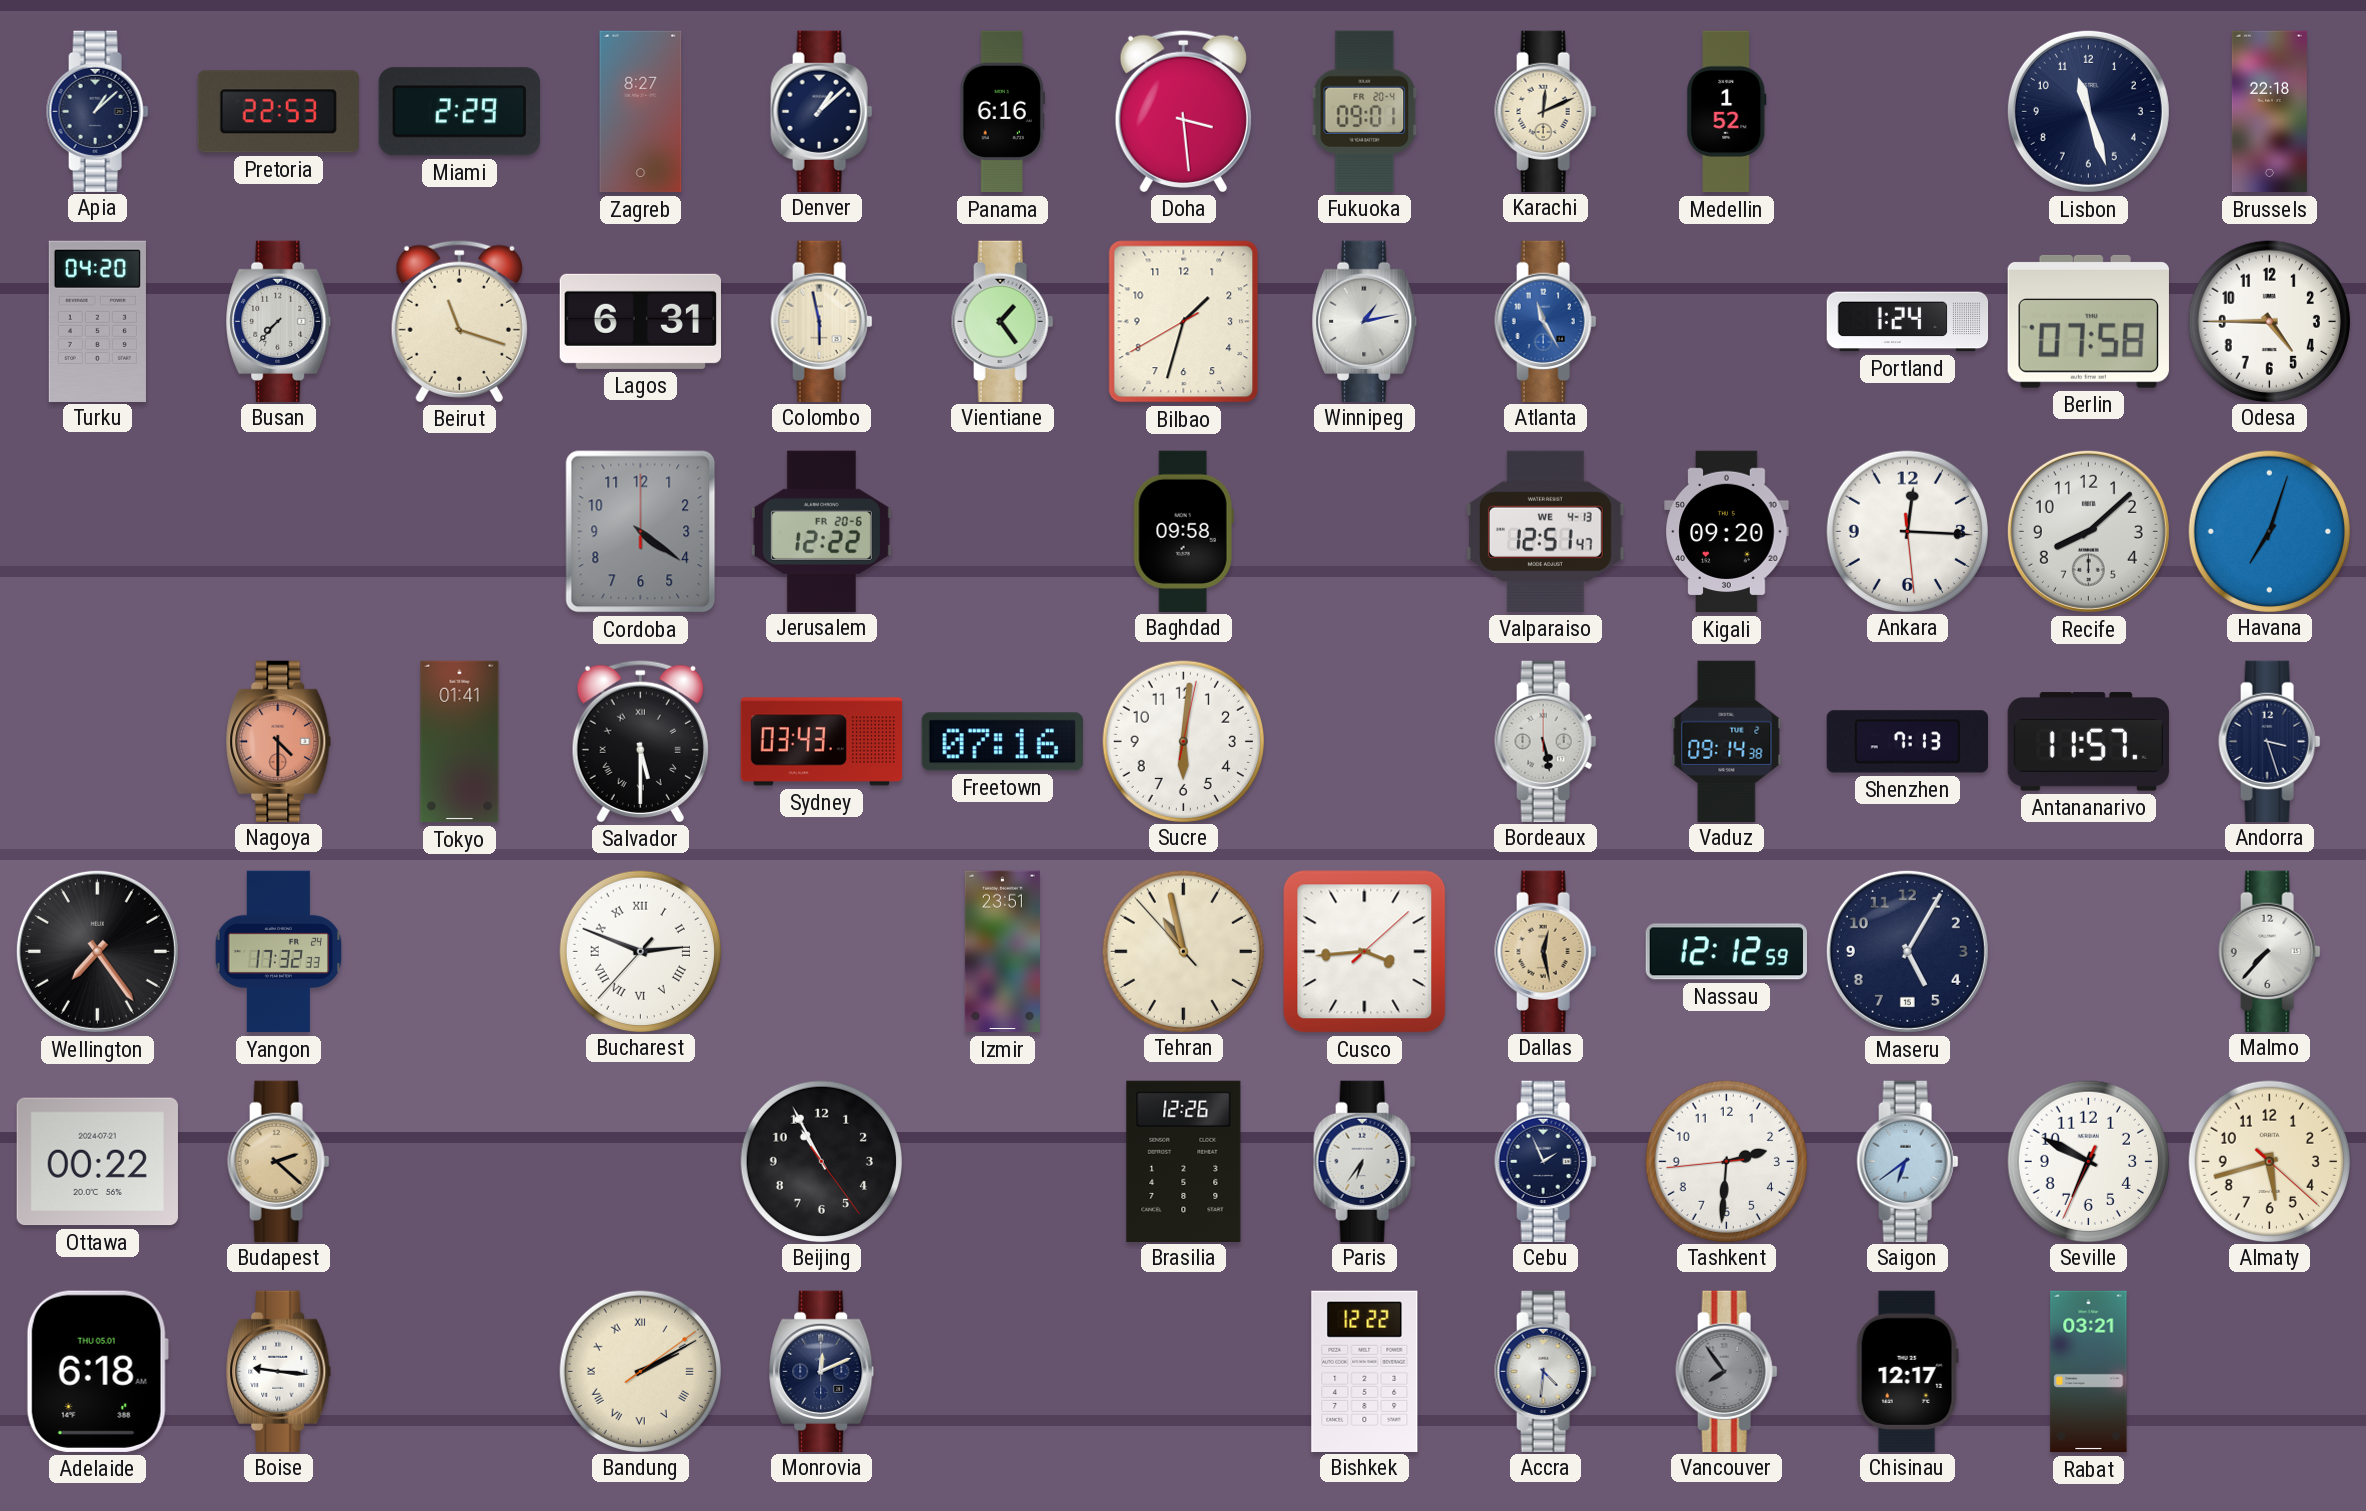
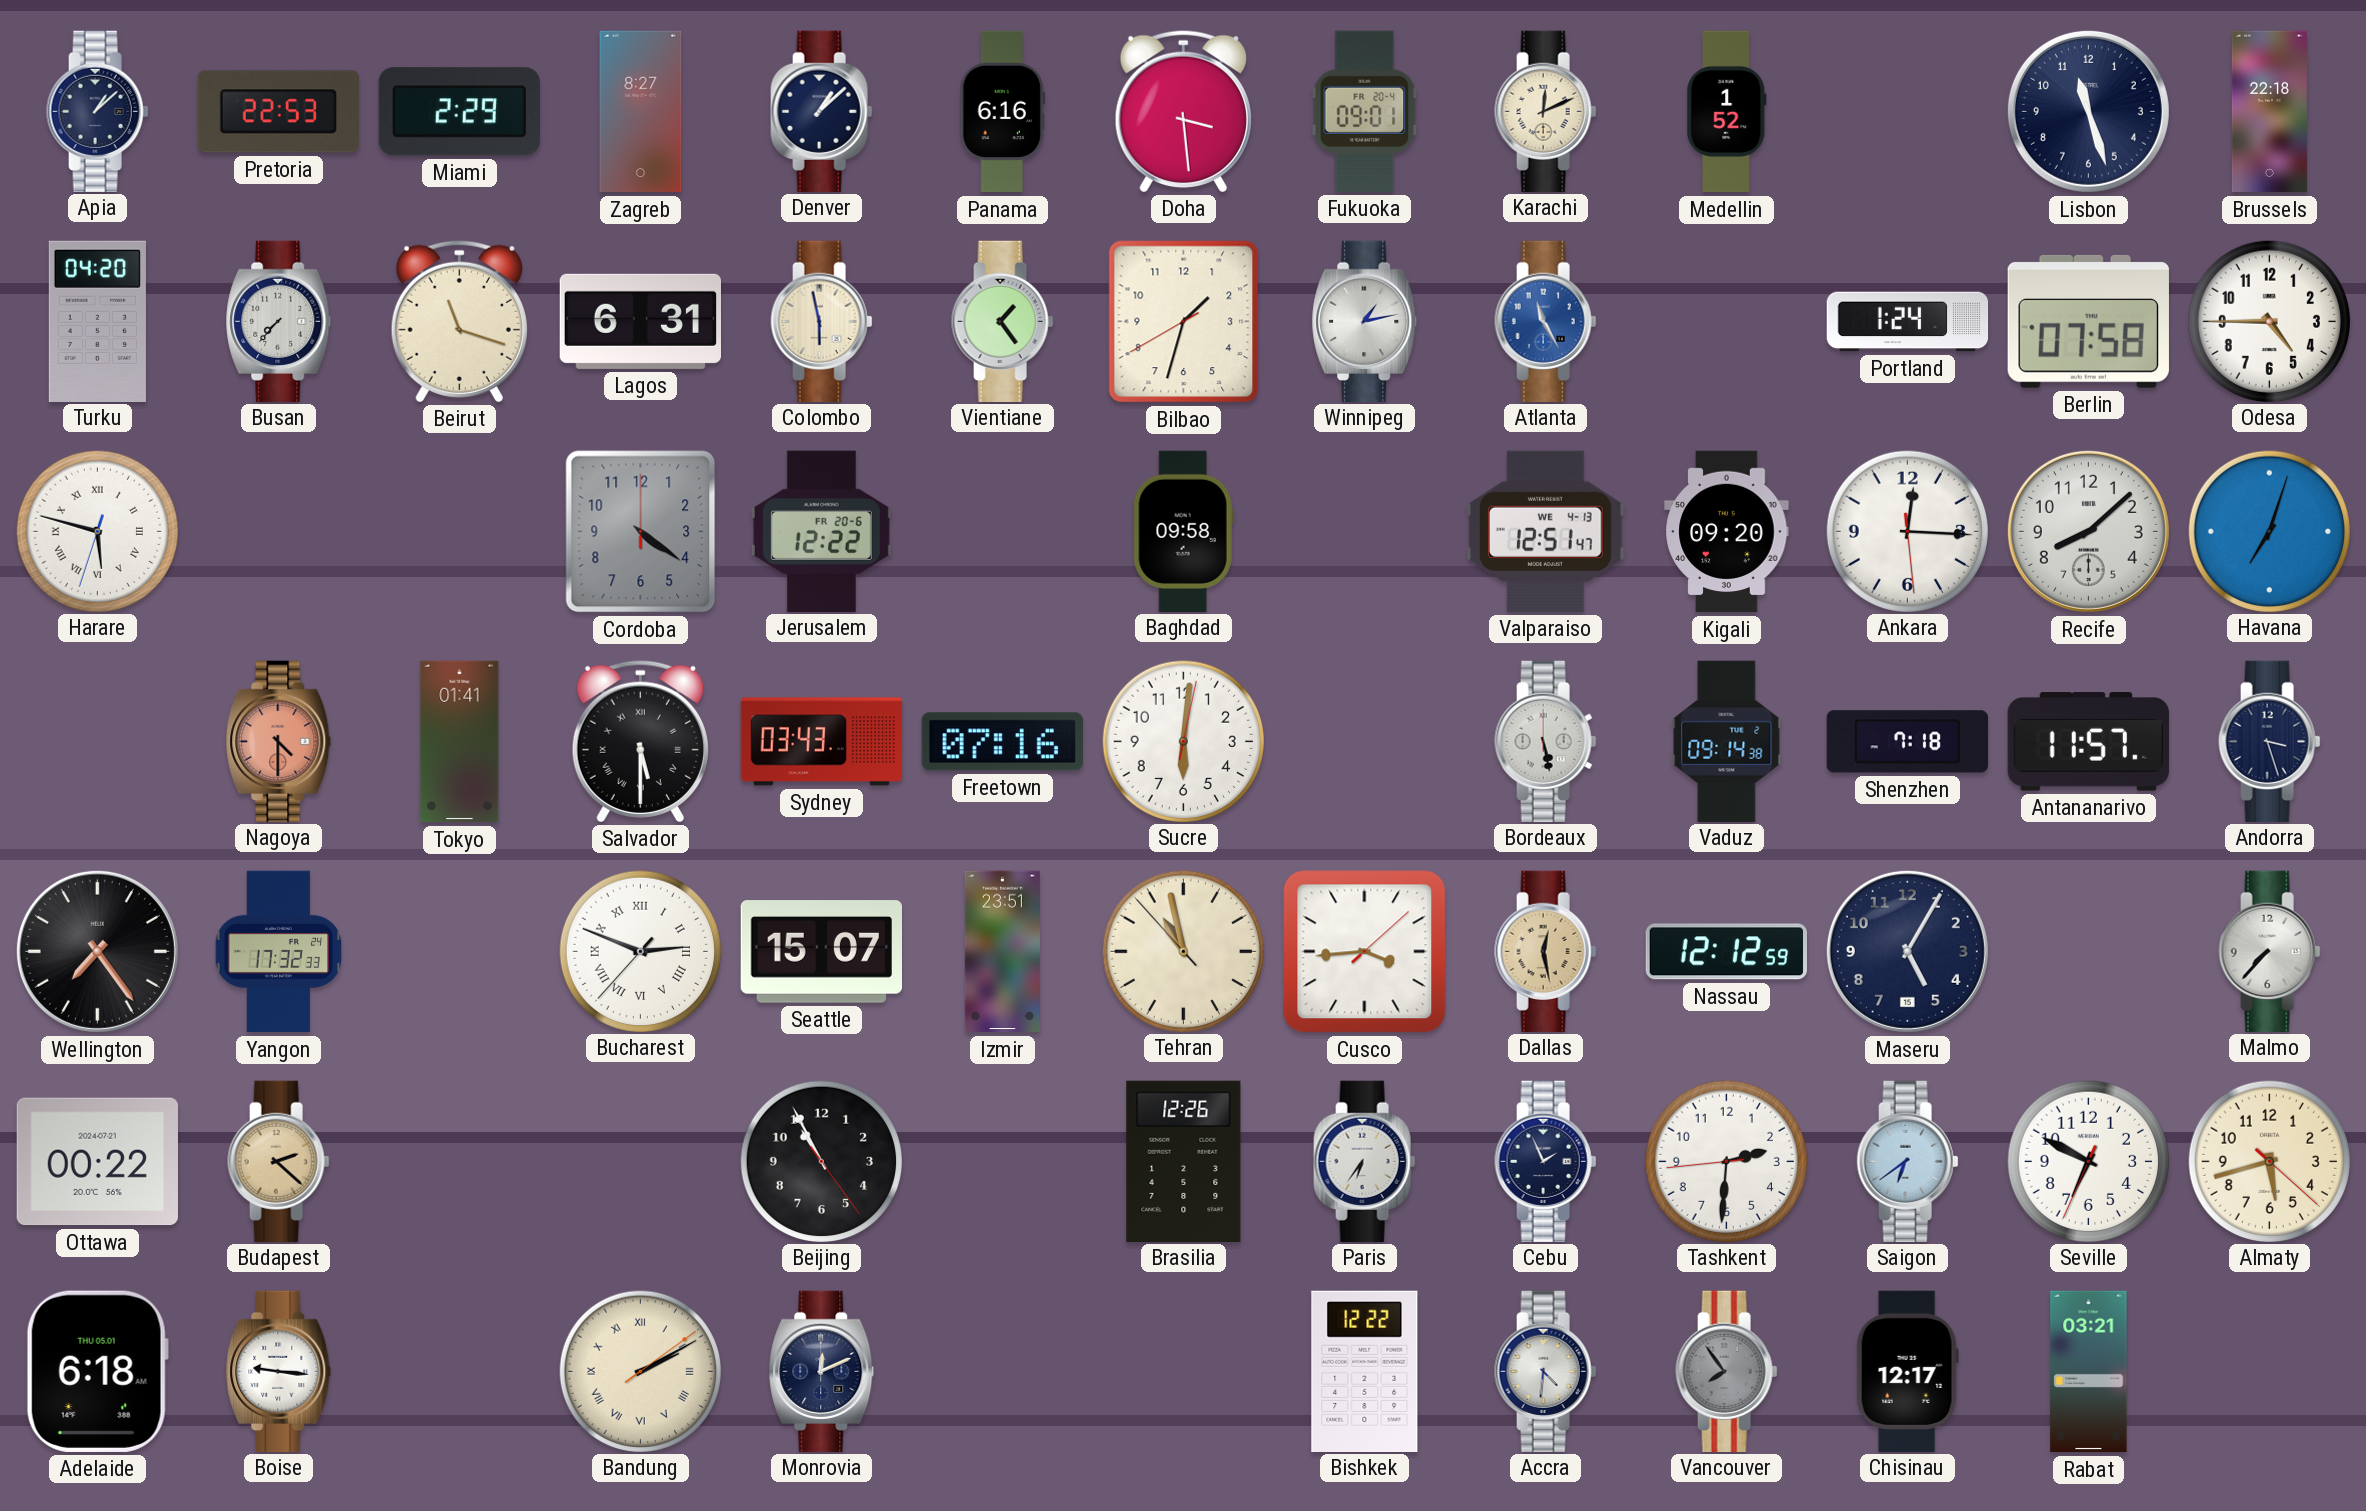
Harare: none -> 5:47
Shenzhen: 7:13 -> 7:18
Seattle: none -> 15:07
